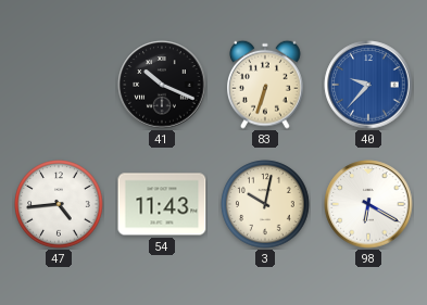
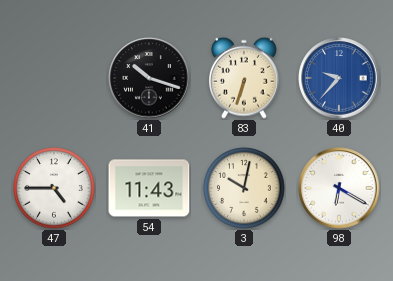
41: 10:19 -> 10:18
47: 4:44 -> 4:45
